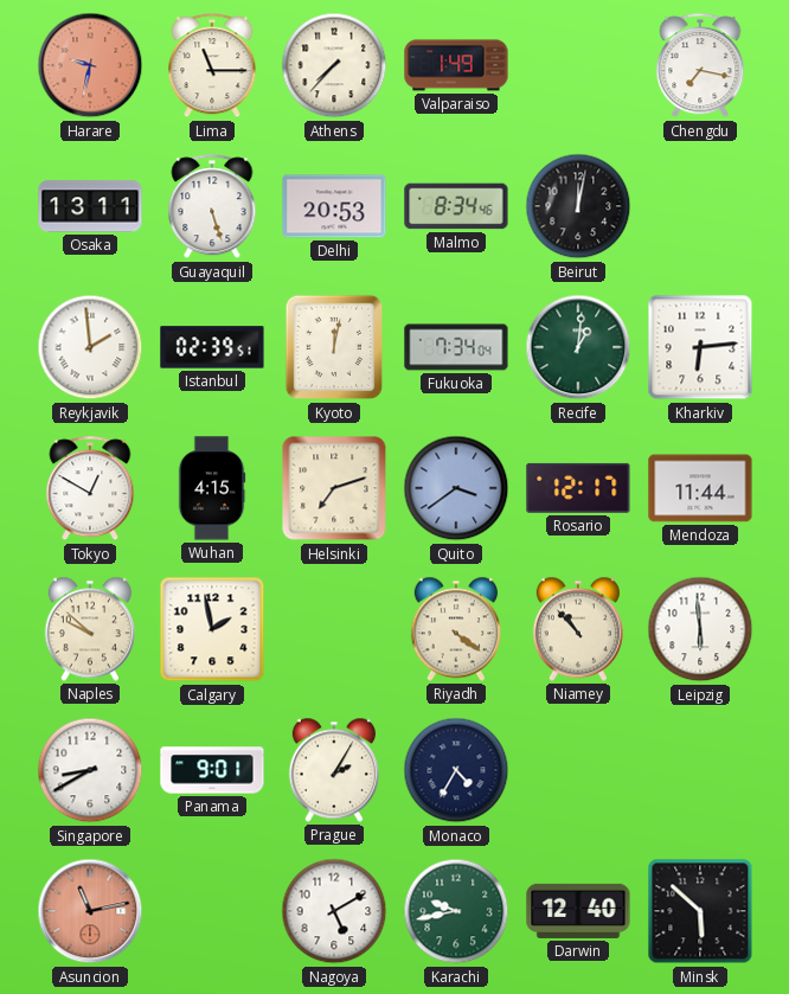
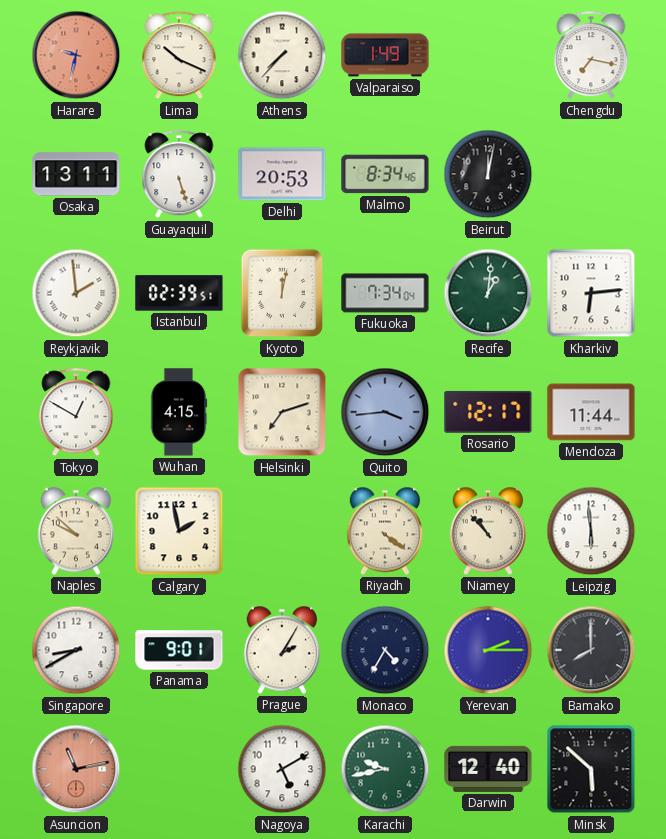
Lima: 11:15 -> 10:19
Quito: 3:39 -> 3:44
Yerevan: none -> 2:15
Bamako: none -> 8:00
